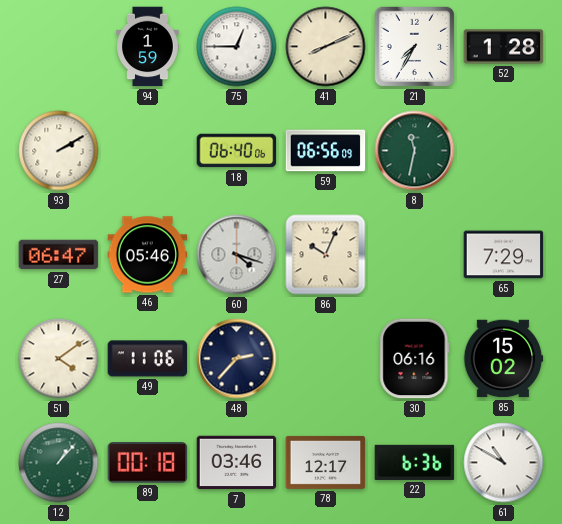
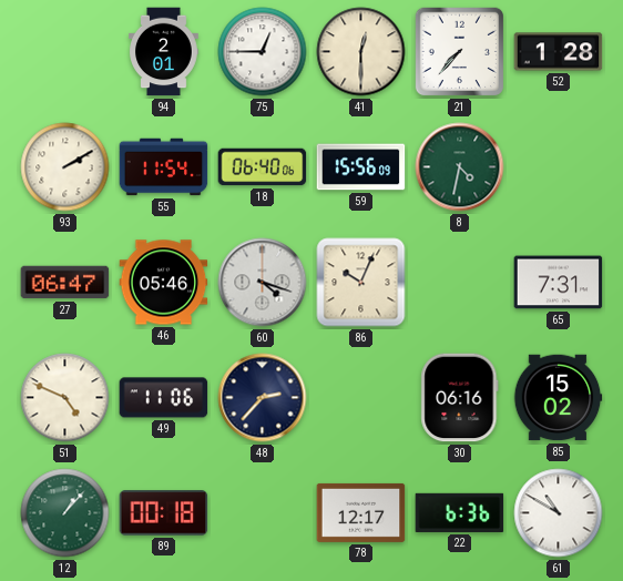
94: 1:59 -> 2:01
41: 8:11 -> 12:30
21: 7:35 -> 7:37
55: none -> 11:54
59: 06:56 -> 15:56
8: 11:32 -> 4:32
65: 7:29 -> 7:31
51: 4:09 -> 4:49
7: 03:46 -> none
